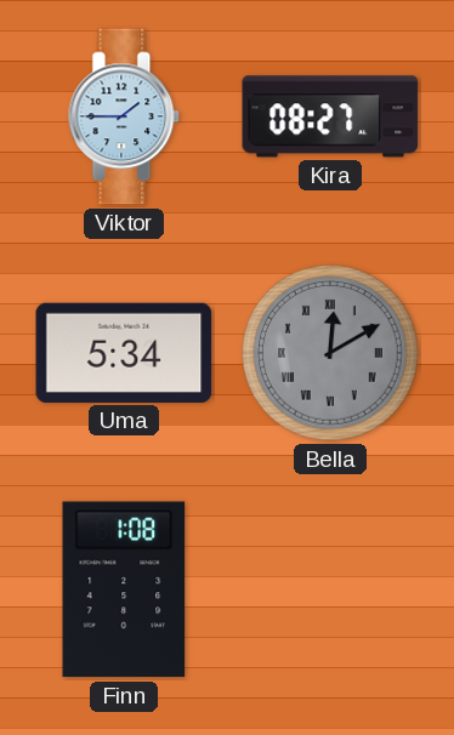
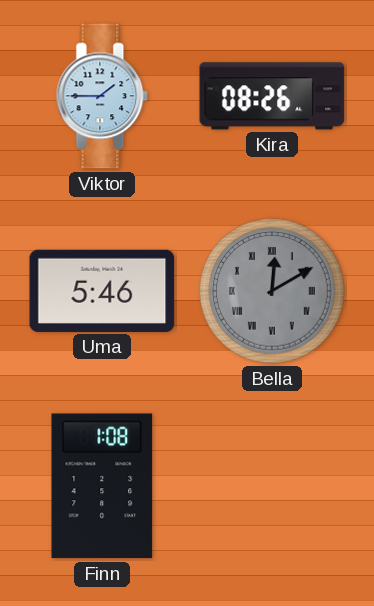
Kira: 08:27 -> 08:26
Uma: 5:34 -> 5:46
